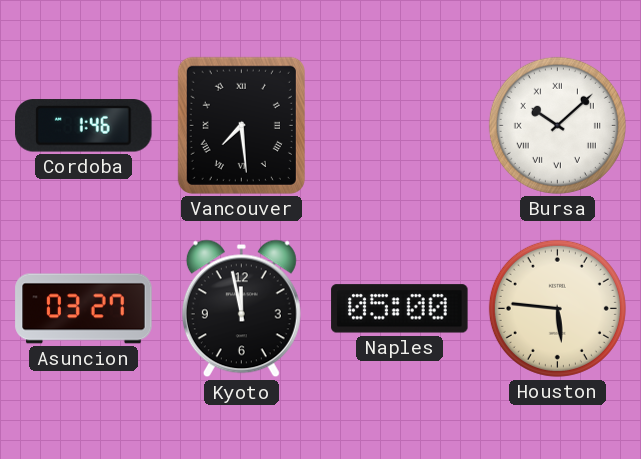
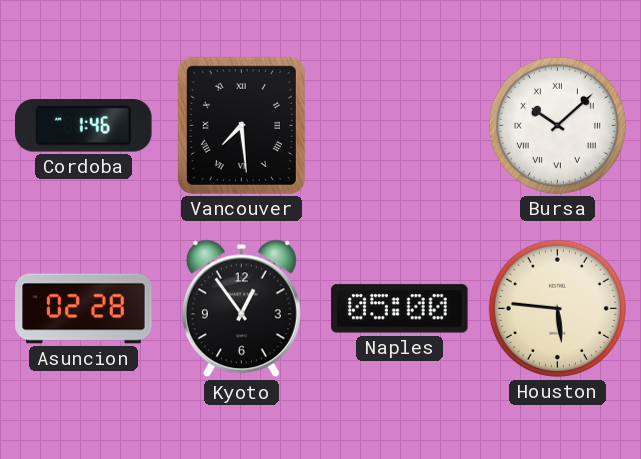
Asuncion: 03:27 -> 02:28
Kyoto: 11:58 -> 12:54
